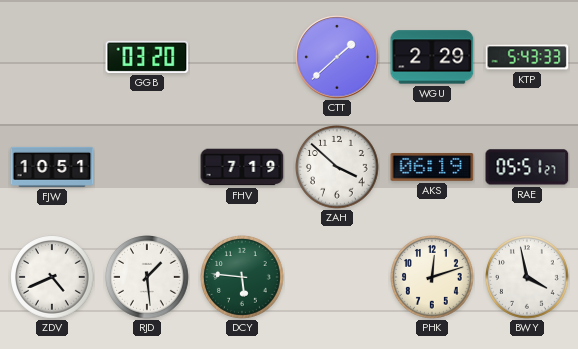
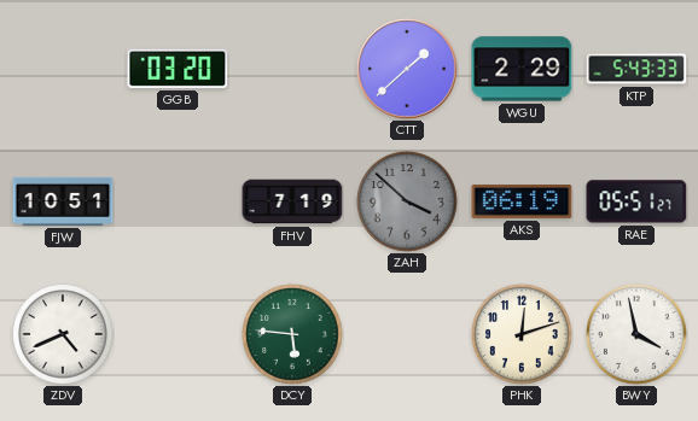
ZAH dial: white -> grey
RJD: 1:29 -> none
